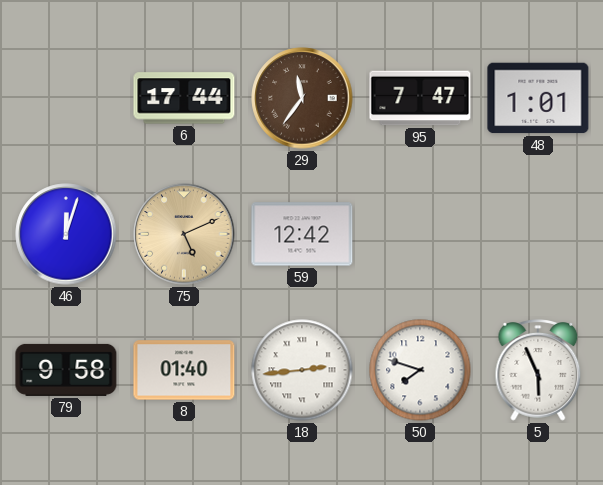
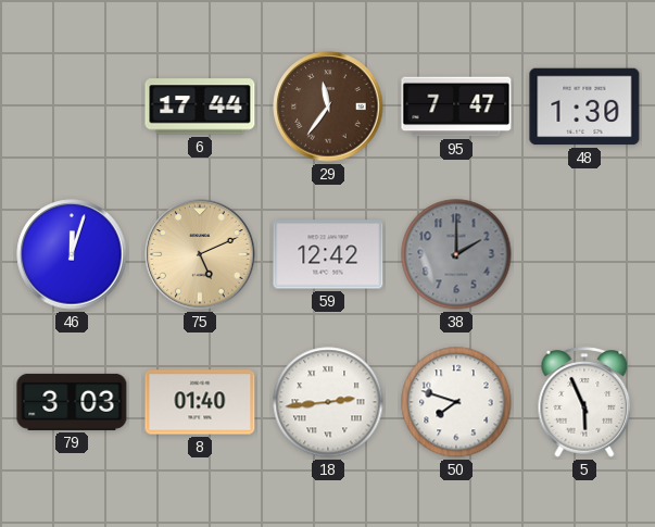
48: 1:01 -> 1:30
38: none -> 2:00
79: 9:58 -> 3:03
